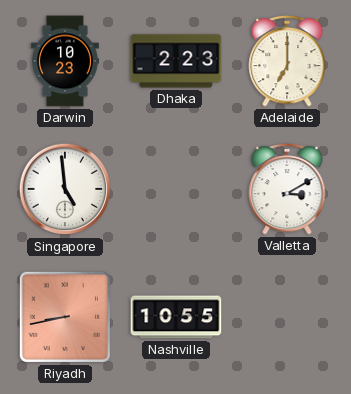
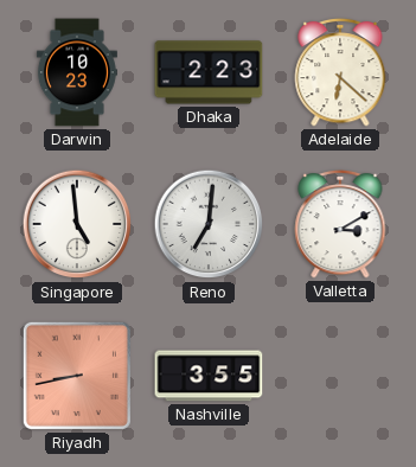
Adelaide: 7:00 -> 6:22
Reno: none -> 7:01
Nashville: 10:55 -> 3:55
